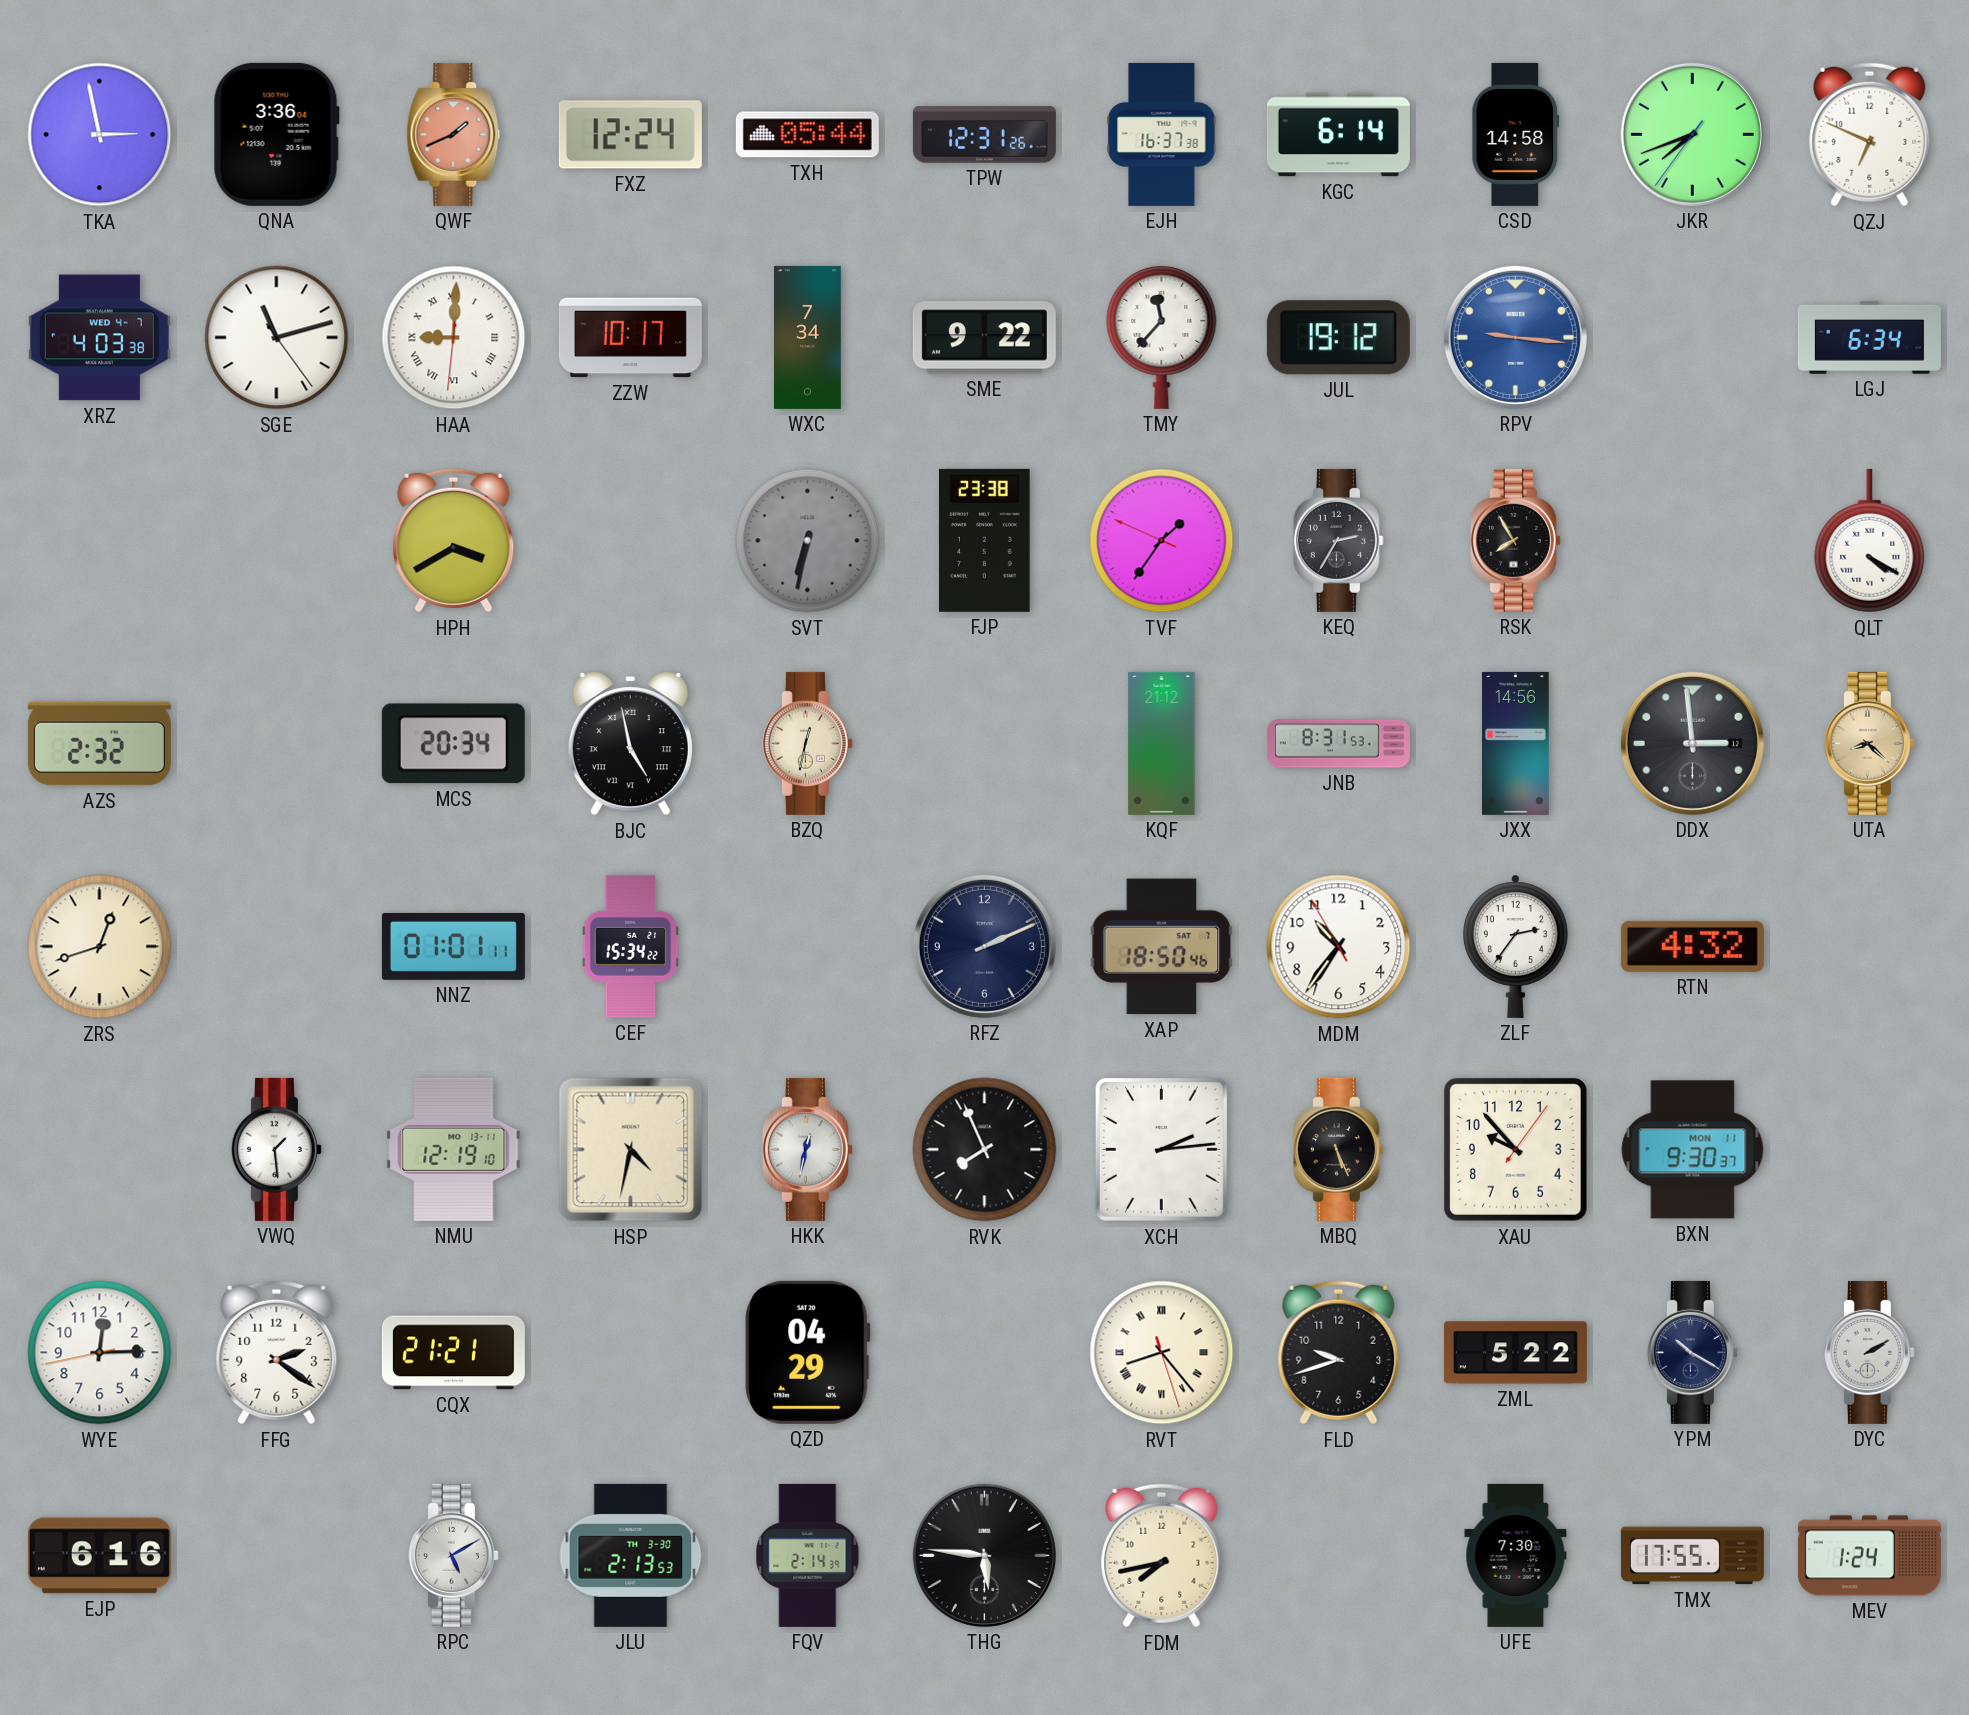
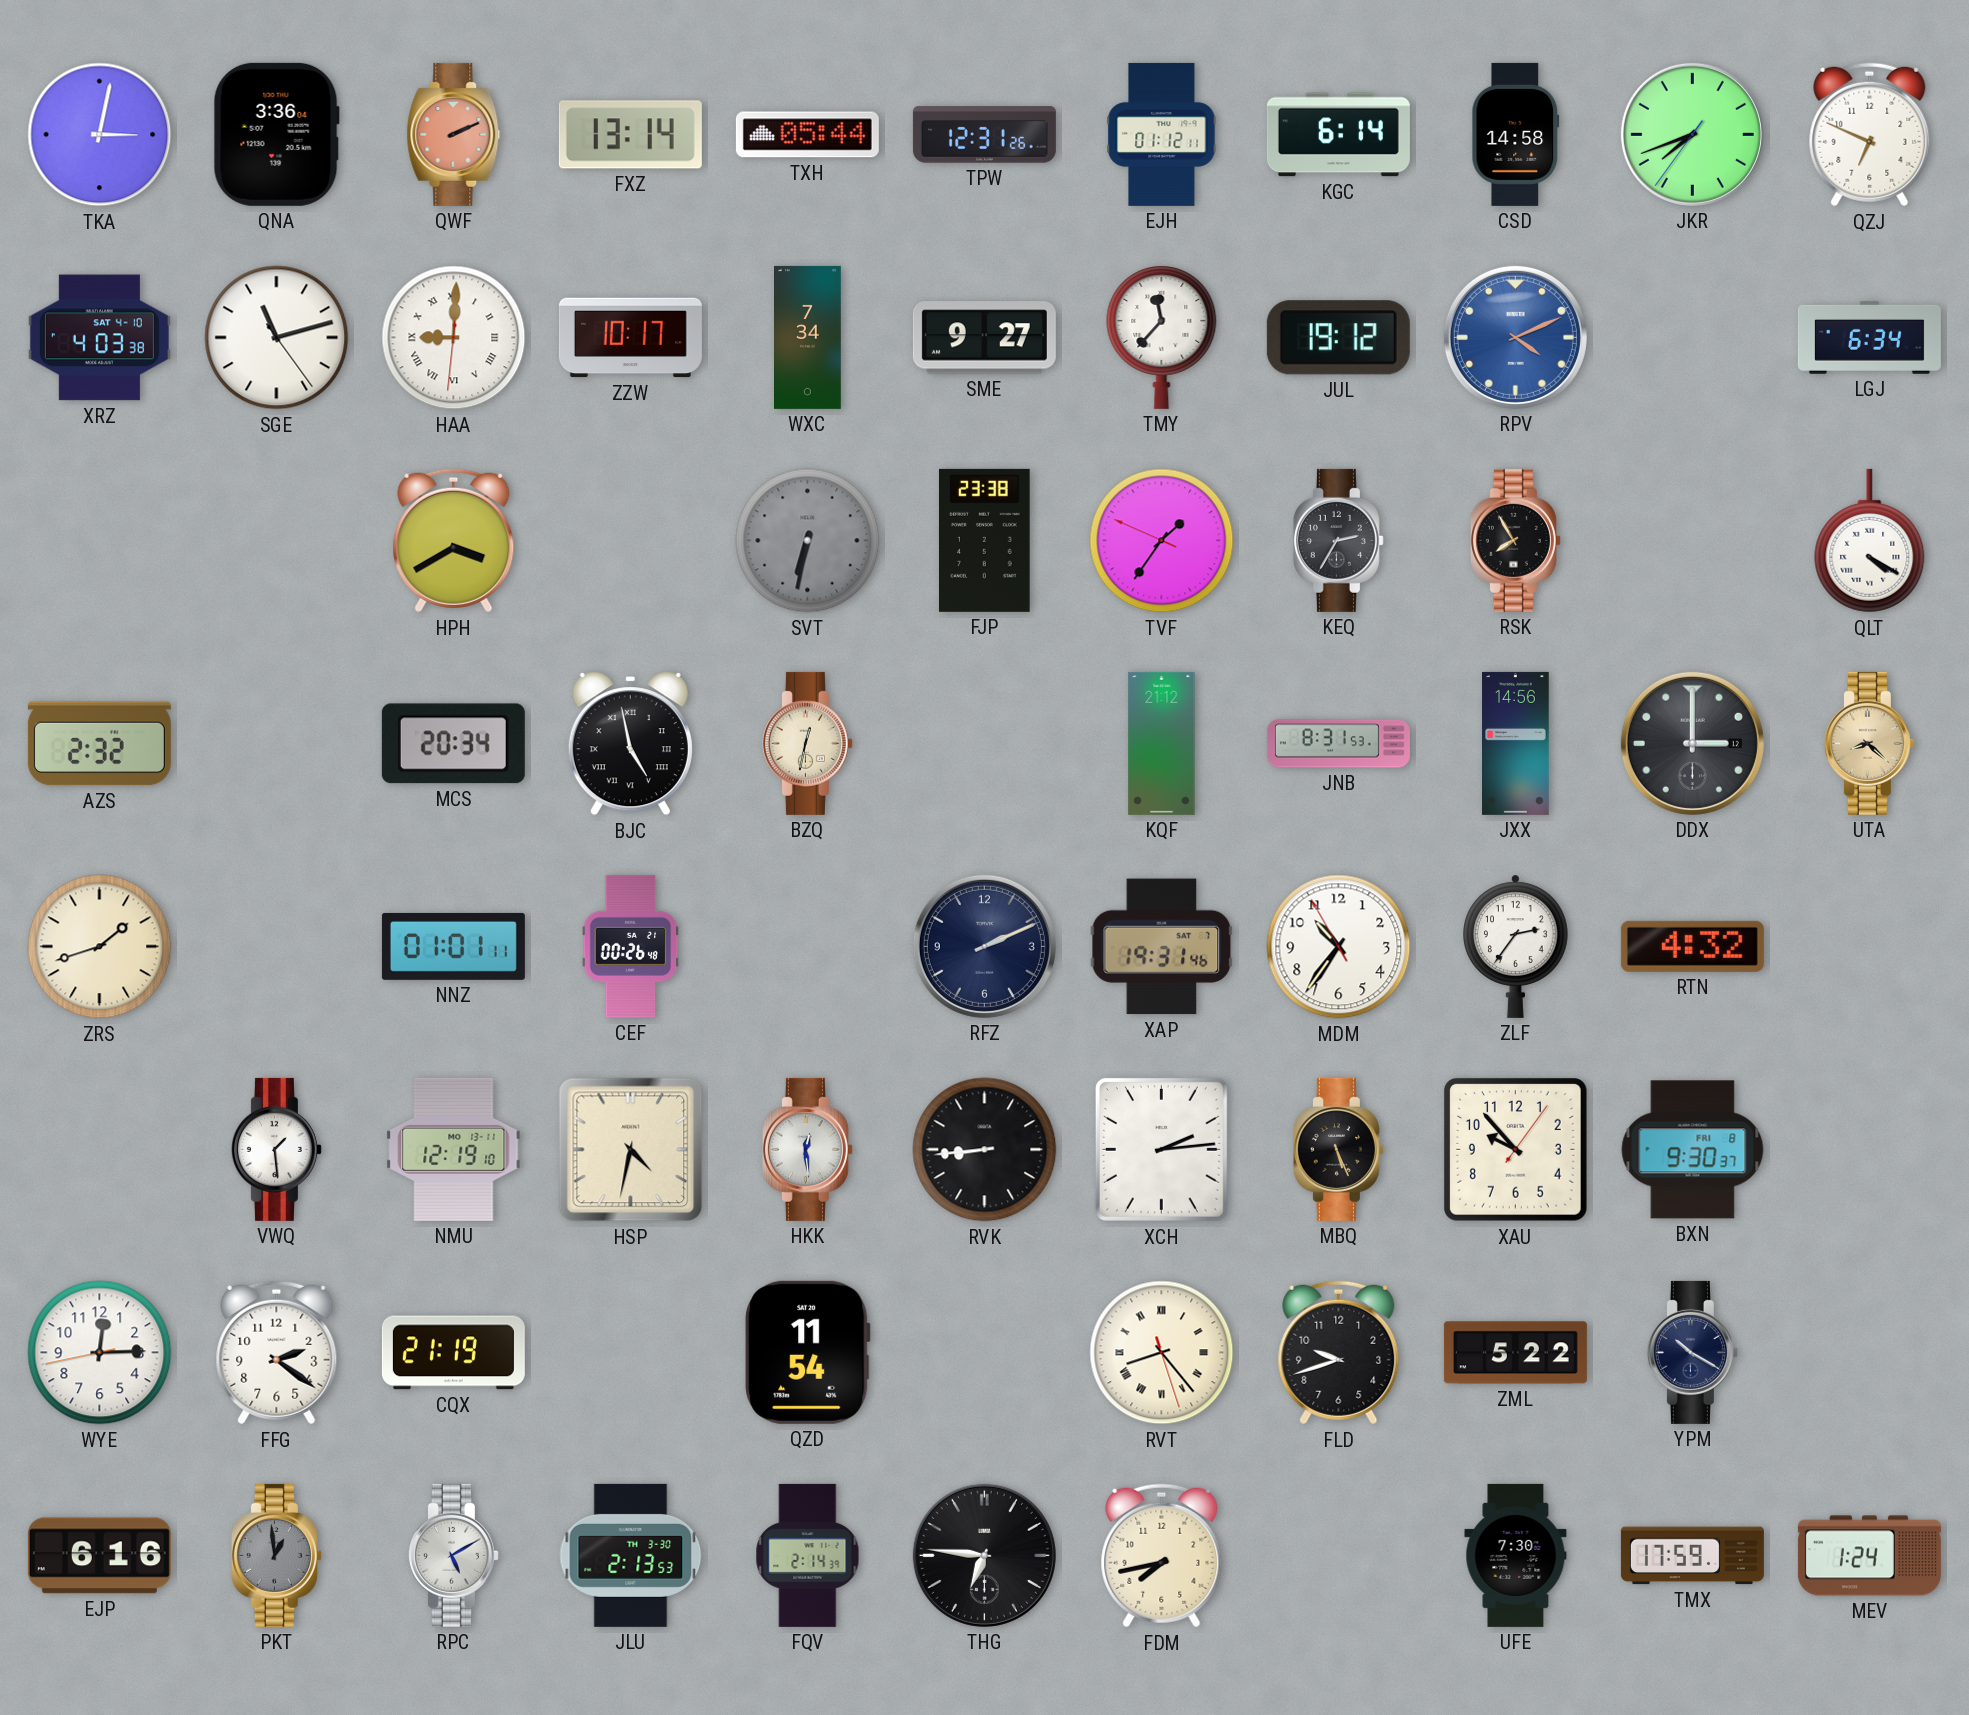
TKA: 2:58 -> 3:02
QWF: 1:41 -> 2:11
FXZ: 12:24 -> 13:14
EJH: 16:37 -> 01:12
XRZ date: WED 4-7 -> SAT 4-10
SME: 9:22 -> 9:27
RPV: 9:16 -> 4:11
DDX: 2:59 -> 3:00
ZRS: 12:42 -> 1:42
CEF: 15:34 -> 00:26
XAP: 18:50 -> 19:31
HKK: 12:32 -> 12:29
RVK: 7:56 -> 8:44
BXN date: MON 11 -> FRI 8
CQX: 21:21 -> 21:19
QZD: 04:29 -> 11:54
DYC: 2:10 -> none
PKT: none -> 12:59
THG: 5:46 -> 6:46
TMX: 17:55 -> 17:59
